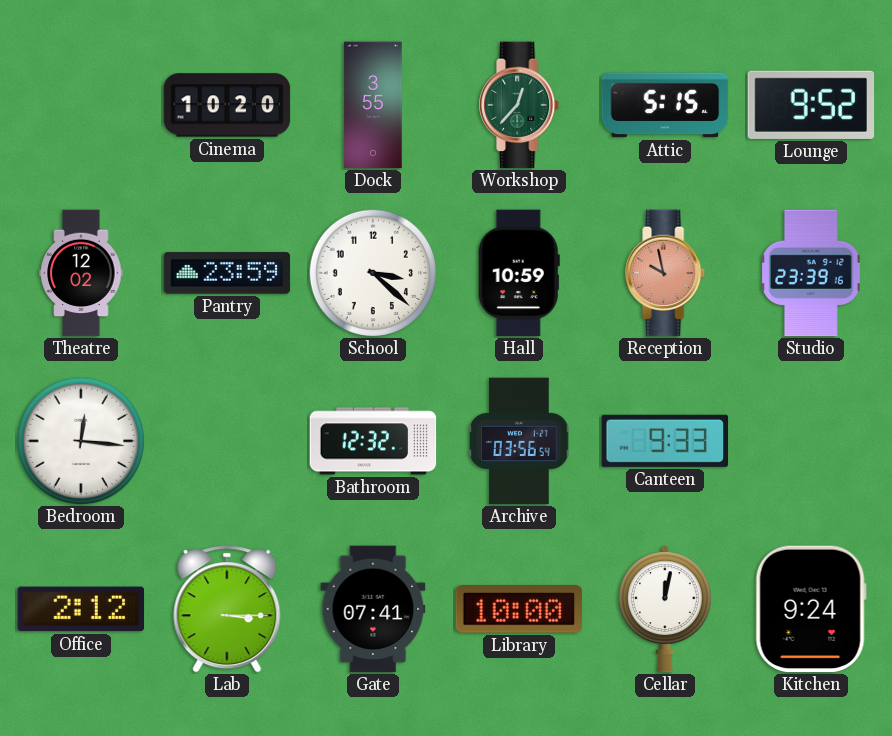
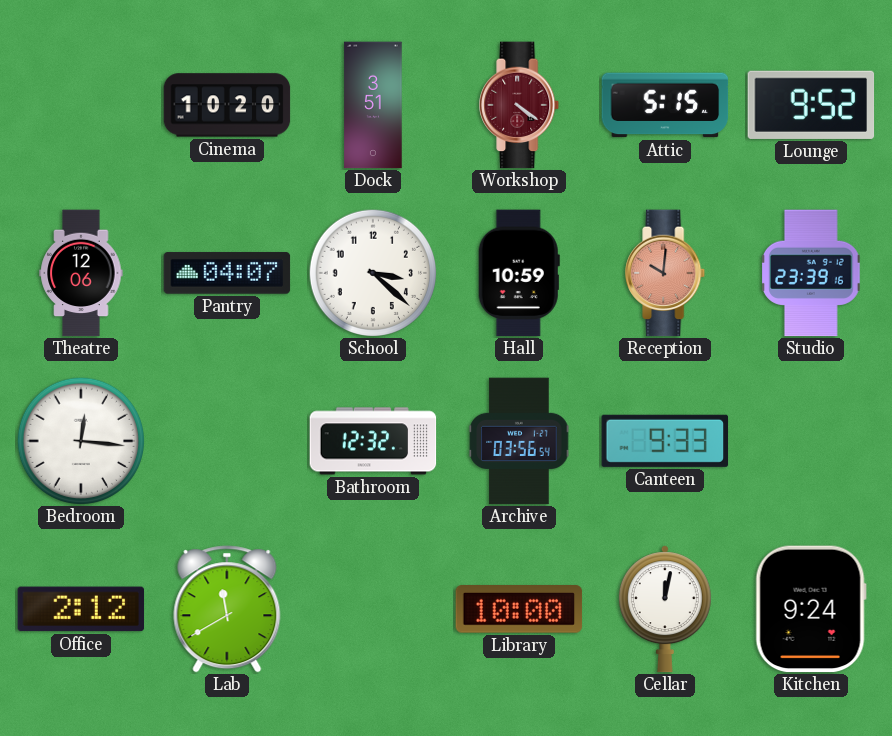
Dock: 3:55 -> 3:51
Workshop: 12:37 -> 4:21
Workshop dial: green -> burgundy
Theatre: 12:02 -> 12:06
Pantry: 23:59 -> 04:07
Reception: 9:58 -> 10:01
Lab: 3:15 -> 11:40
Gate: 07:41 -> none
